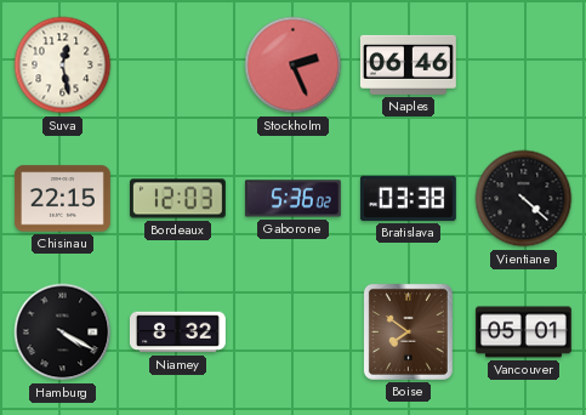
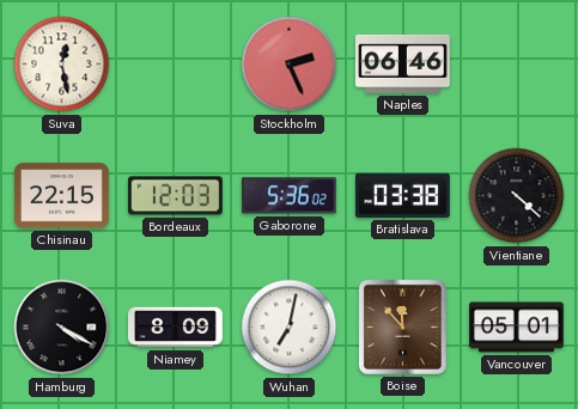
Niamey: 8:32 -> 8:09
Wuhan: none -> 7:02
Boise: 7:51 -> 11:53
